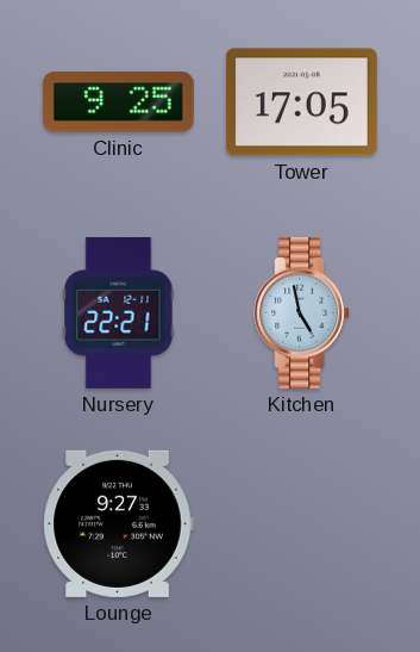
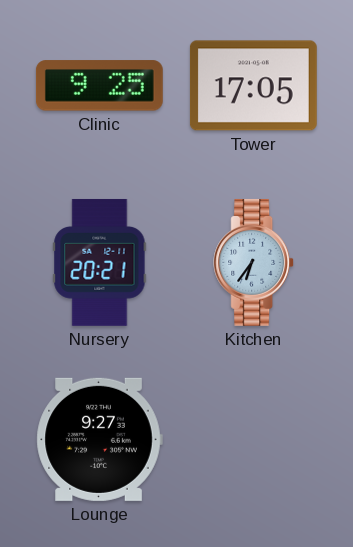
Nursery: 22:21 -> 20:21
Kitchen: 4:58 -> 6:36
